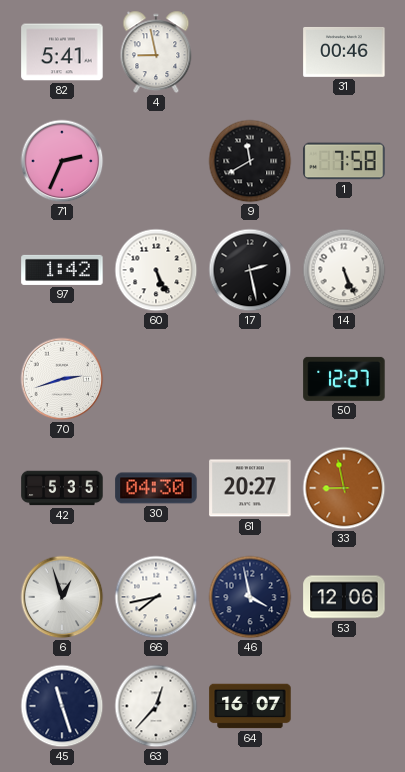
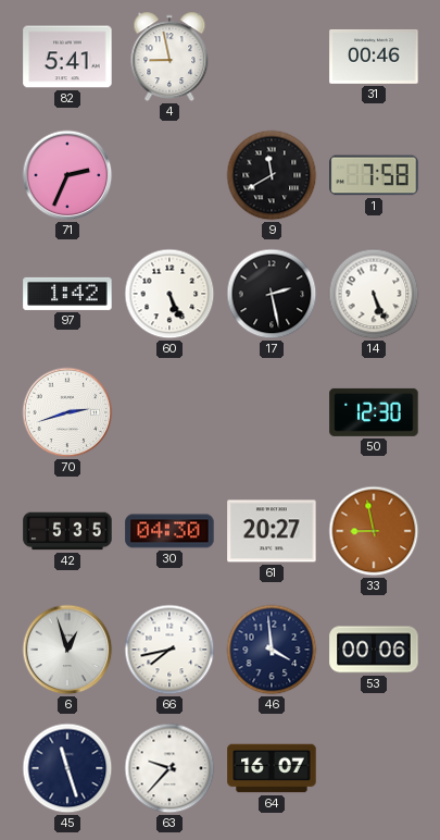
50: 12:27 -> 12:30
46: 3:58 -> 3:59
53: 12:06 -> 00:06
63: 12:37 -> 9:37
